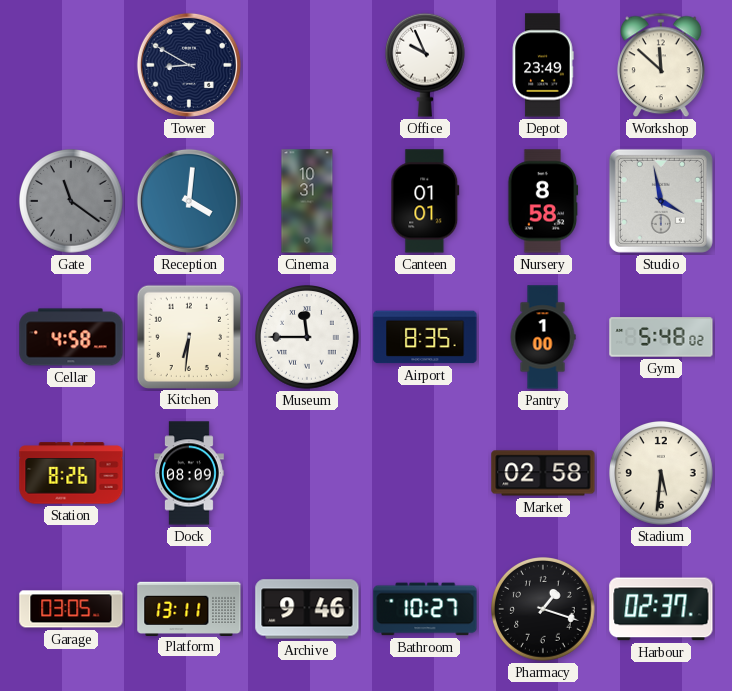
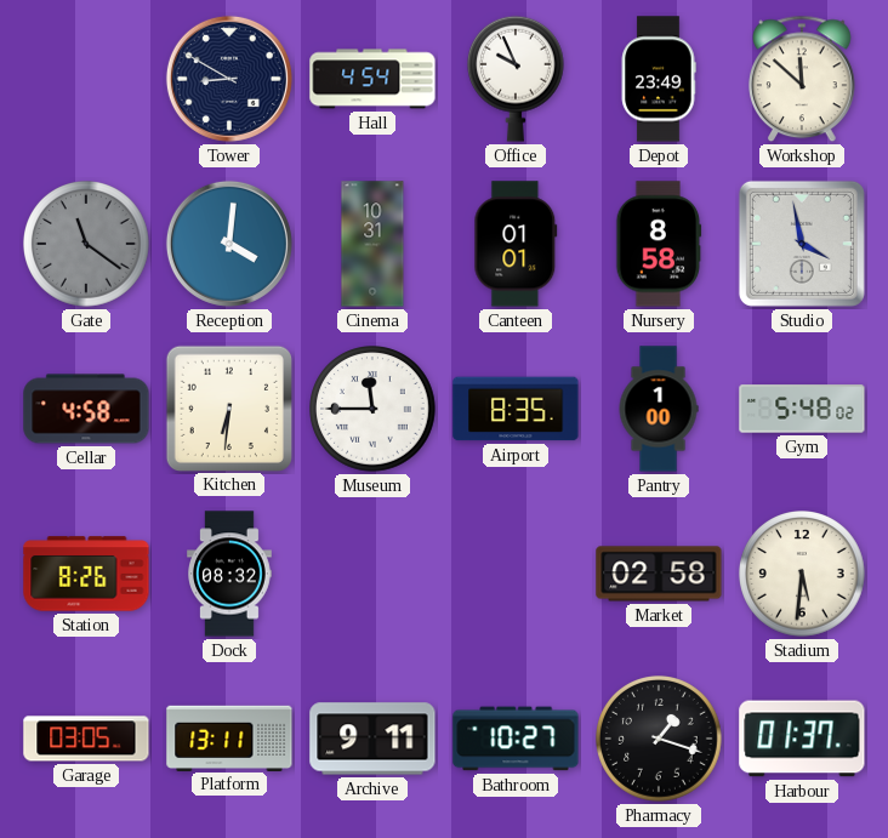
Hall: none -> 4:54
Dock: 08:09 -> 08:32
Archive: 9:46 -> 9:11
Harbour: 02:37 -> 01:37
